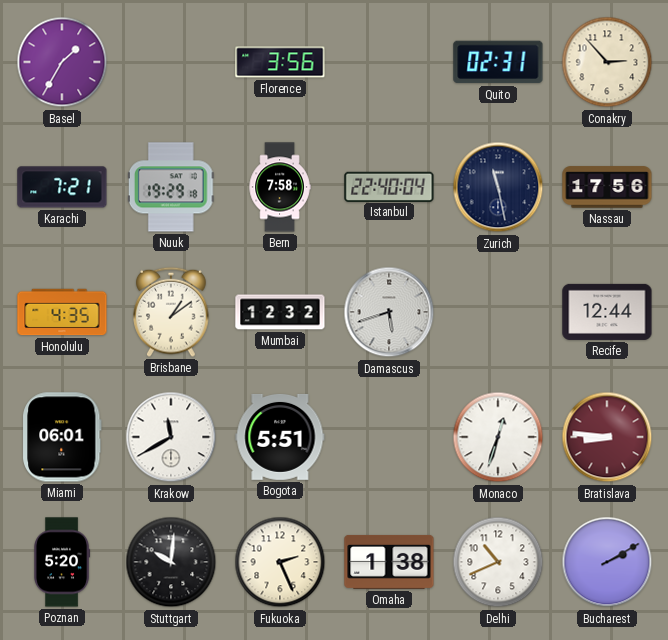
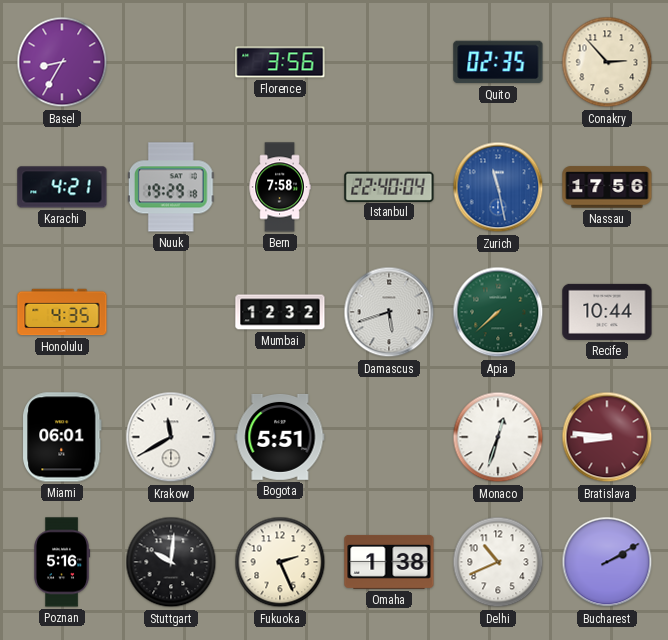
Basel: 1:35 -> 8:35
Quito: 02:31 -> 02:35
Karachi: 7:21 -> 4:21
Zurich dial: navy -> blue
Brisbane: 1:09 -> none
Apia: none -> 7:38
Recife: 12:44 -> 10:44
Poznan: 5:20 -> 5:16
